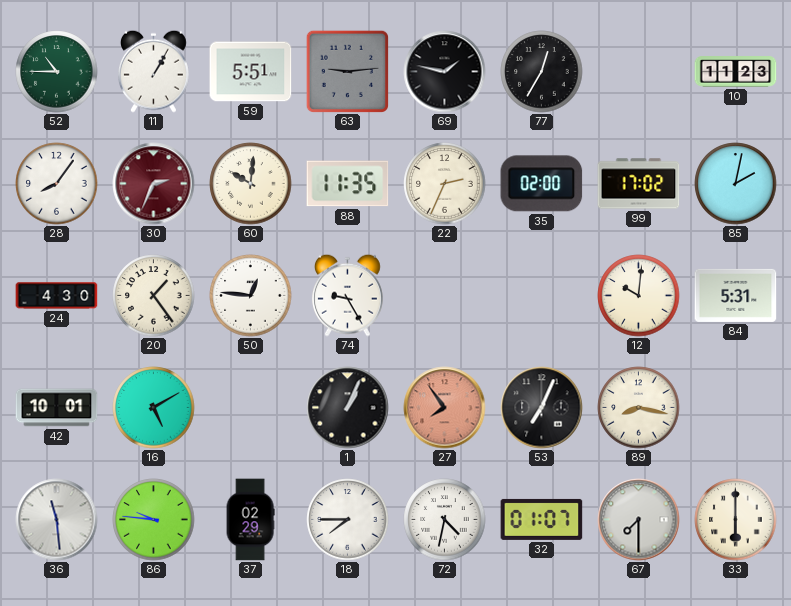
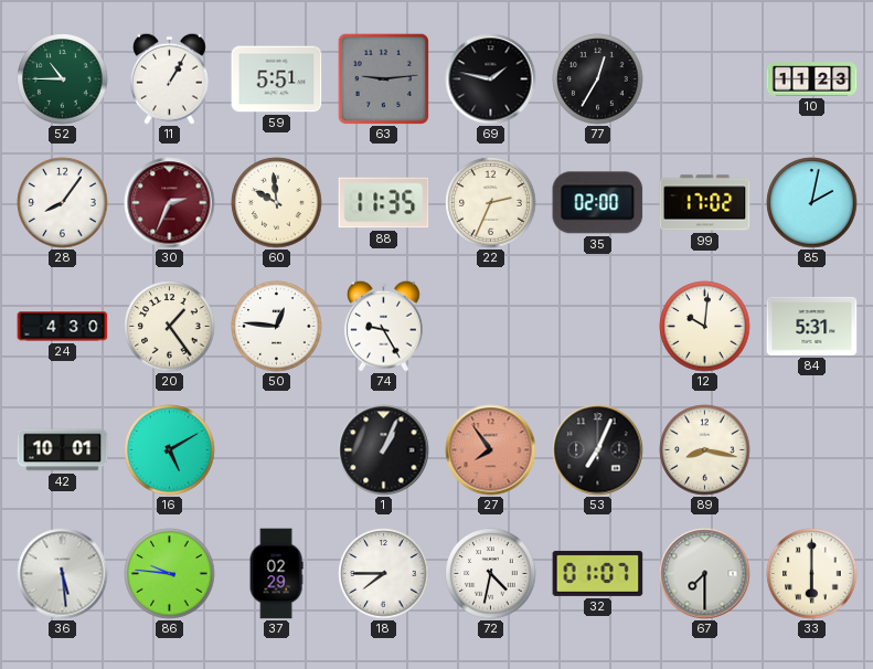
60: 10:01 -> 9:59
36: 11:29 -> 5:29
